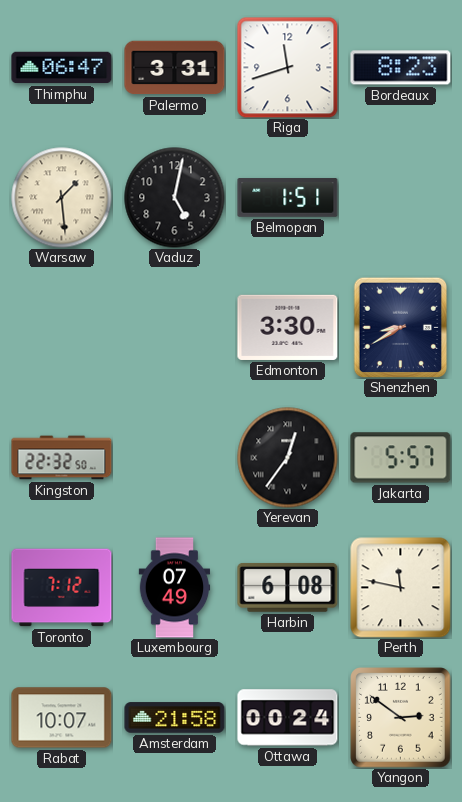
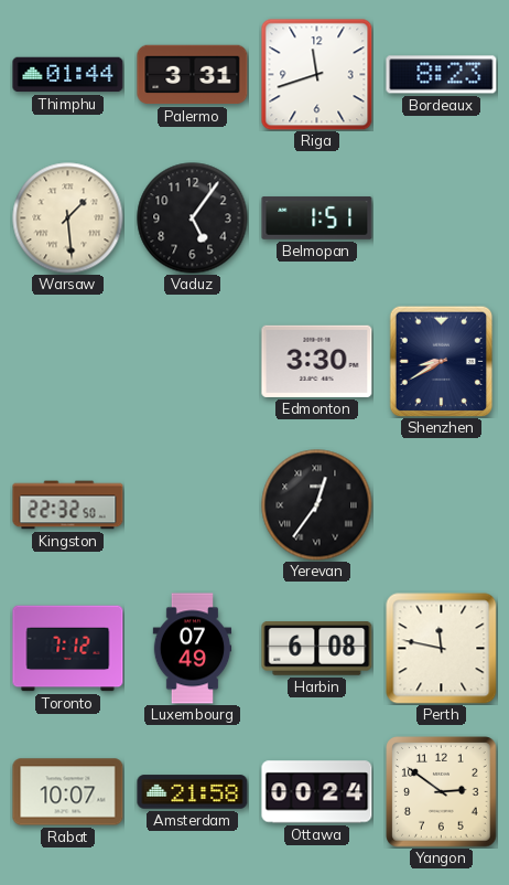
Thimphu: 06:47 -> 01:44
Vaduz: 5:02 -> 5:06
Jakarta: 5:57 -> none
